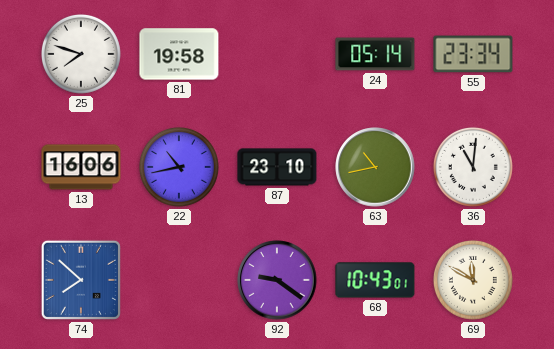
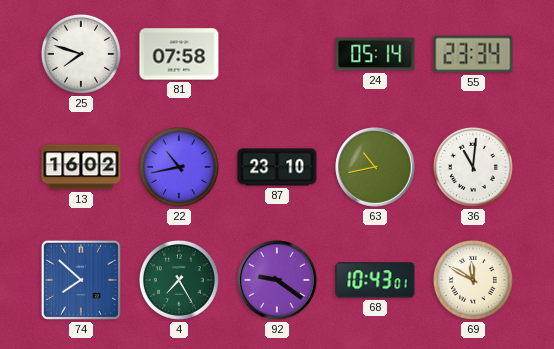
81: 19:58 -> 07:58
13: 16:06 -> 16:02
4: none -> 7:25
